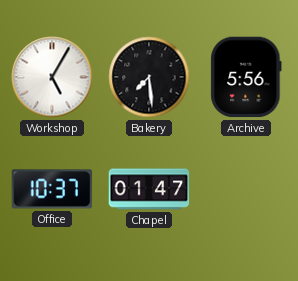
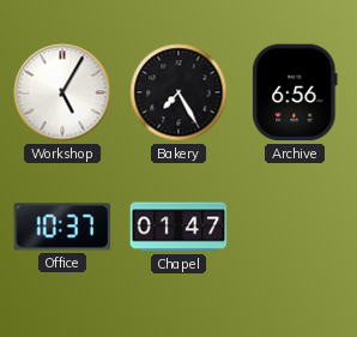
Bakery: 7:29 -> 7:25
Archive: 5:56 -> 6:56
